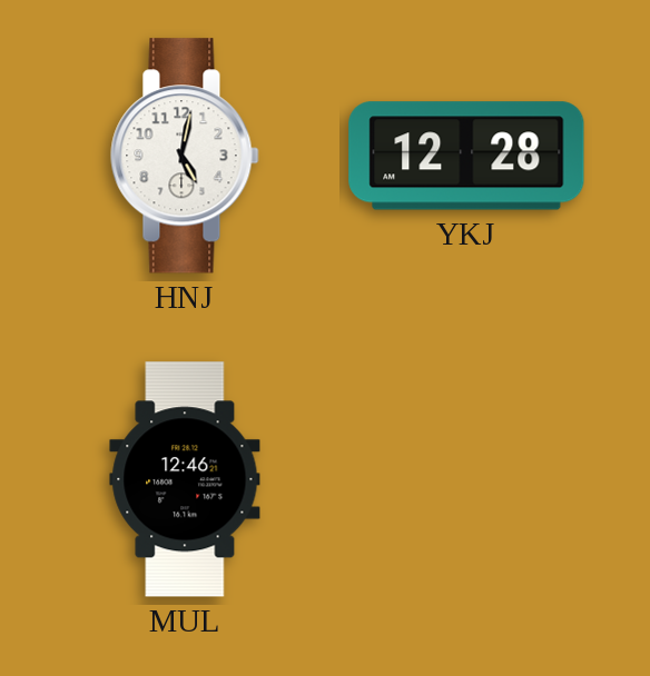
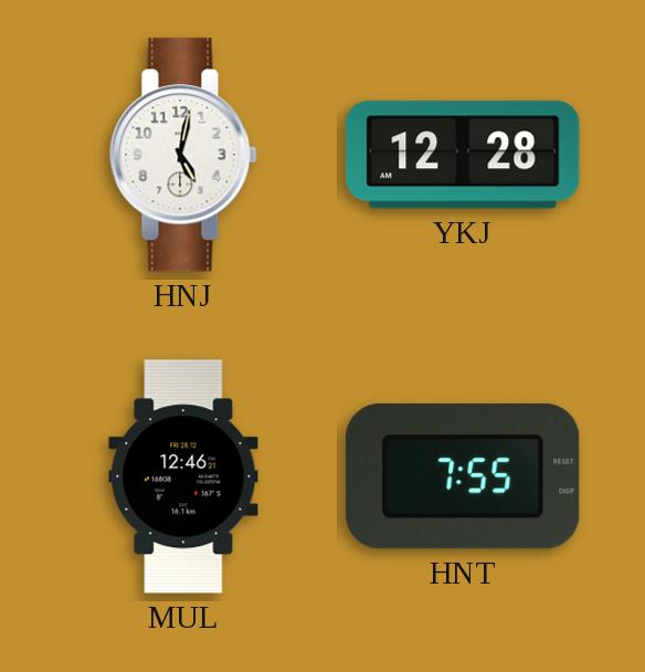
HNT: none -> 7:55
